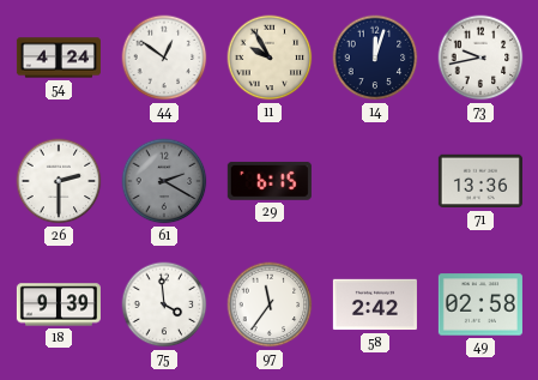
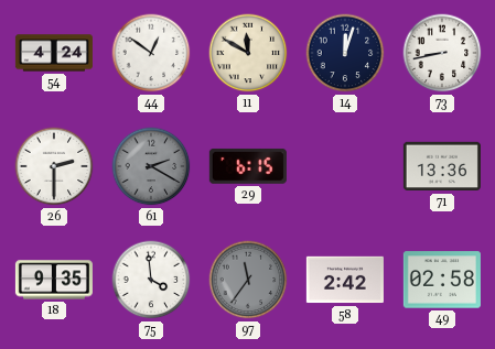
11: 9:55 -> 11:50
73: 9:43 -> 8:43
18: 9:39 -> 9:35
97 dial: white -> grey
